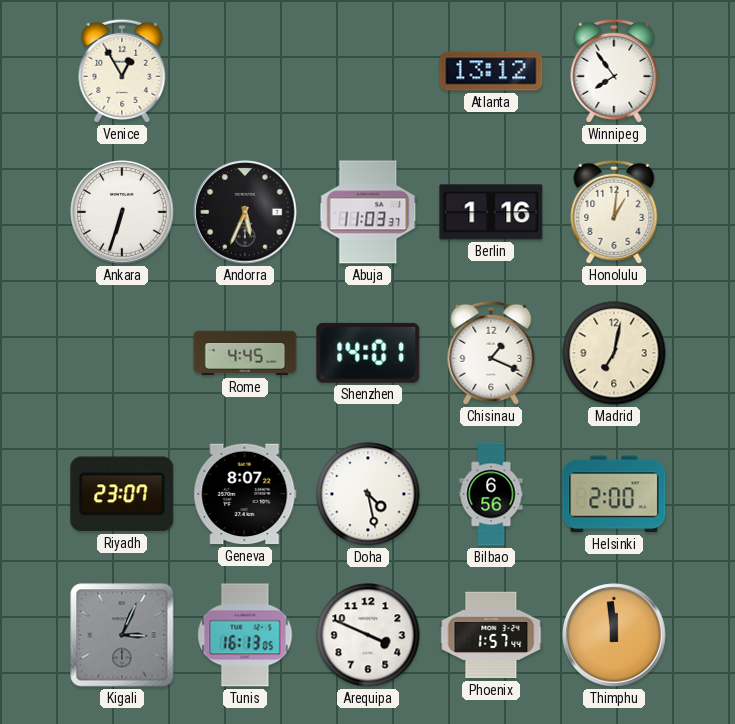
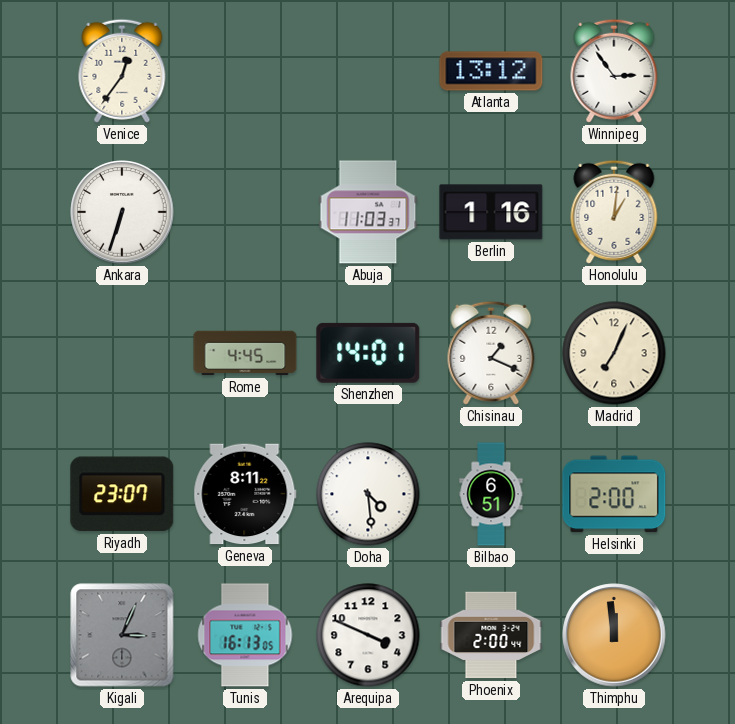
Venice: 12:55 -> 12:36
Winnipeg: 7:54 -> 2:54
Andorra: 5:34 -> none
Madrid: 7:02 -> 7:04
Geneva: 8:07 -> 8:11
Doha: 4:28 -> 4:29
Bilbao: 6:56 -> 6:51
Phoenix: 1:57 -> 2:00
